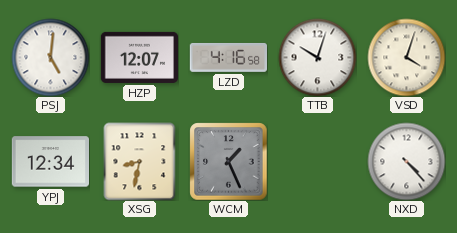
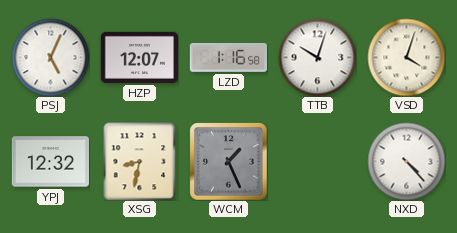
PSJ: 5:01 -> 5:04
LZD: 4:16 -> 1:16
YPJ: 12:34 -> 12:32
